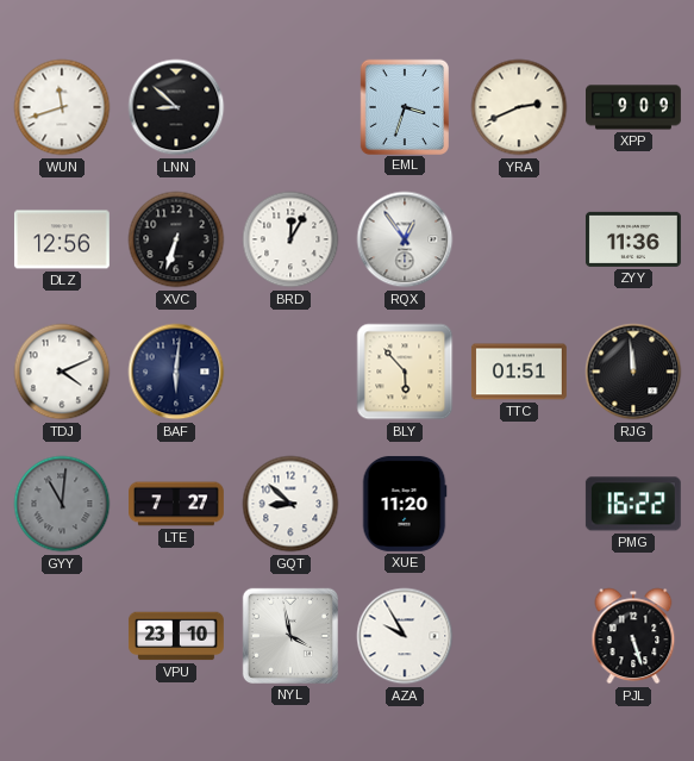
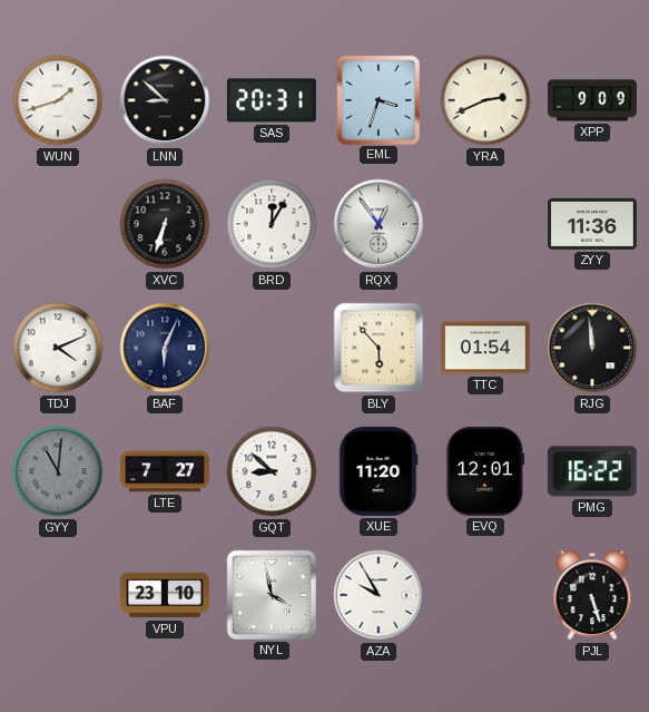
WUN: 11:42 -> 1:42
SAS: none -> 20:31
DLZ: 12:56 -> none
BAF: 6:01 -> 6:04
TTC: 01:51 -> 01:54
EVQ: none -> 12:01
